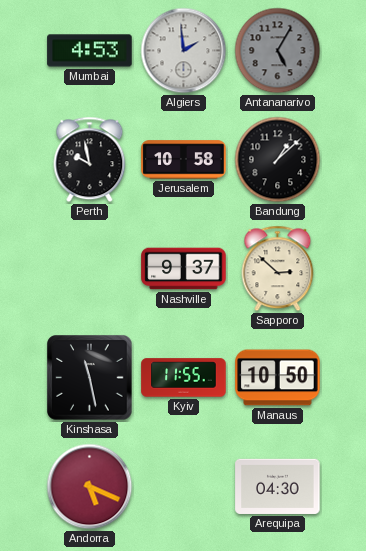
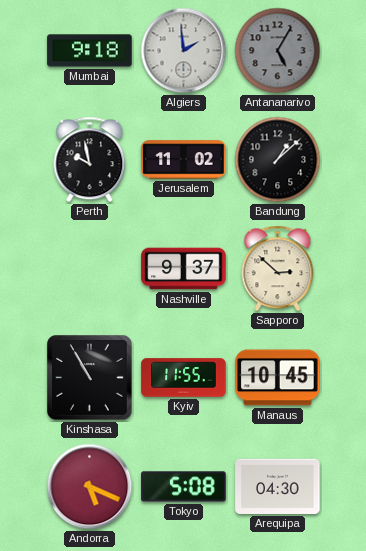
Mumbai: 4:53 -> 9:18
Jerusalem: 10:58 -> 11:02
Kinshasa: 11:28 -> 10:55
Manaus: 10:50 -> 10:45
Tokyo: none -> 5:08
